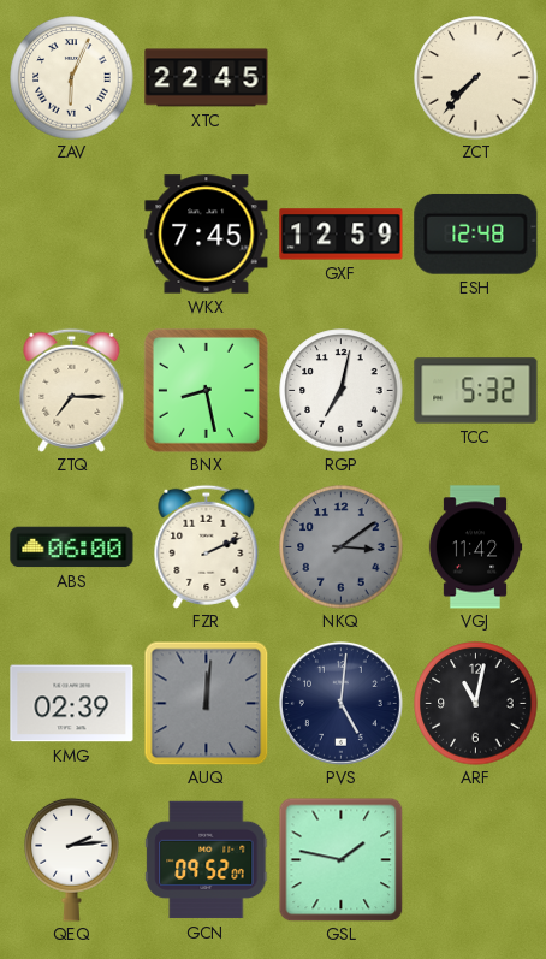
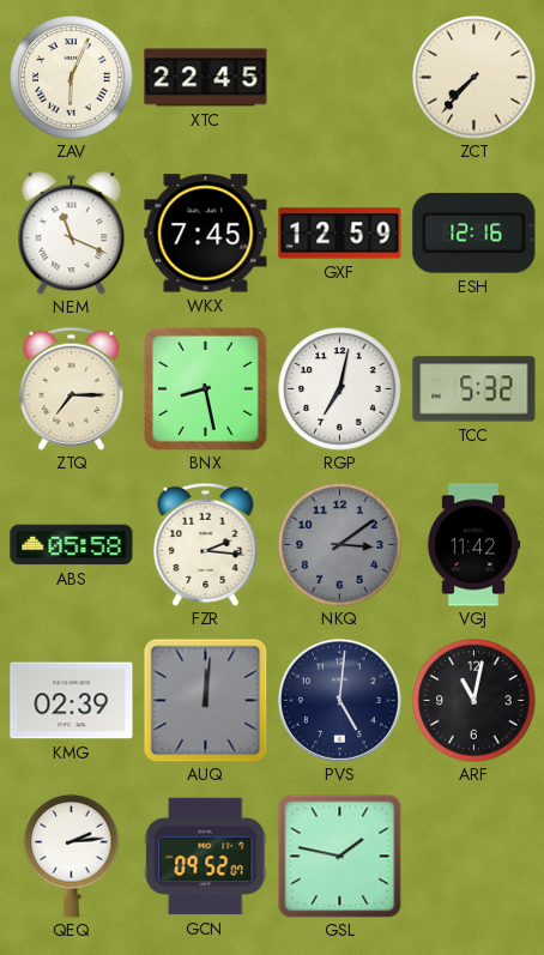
NEM: none -> 11:19
ESH: 12:48 -> 12:16
ABS: 06:00 -> 05:58
FZR: 2:11 -> 2:16
